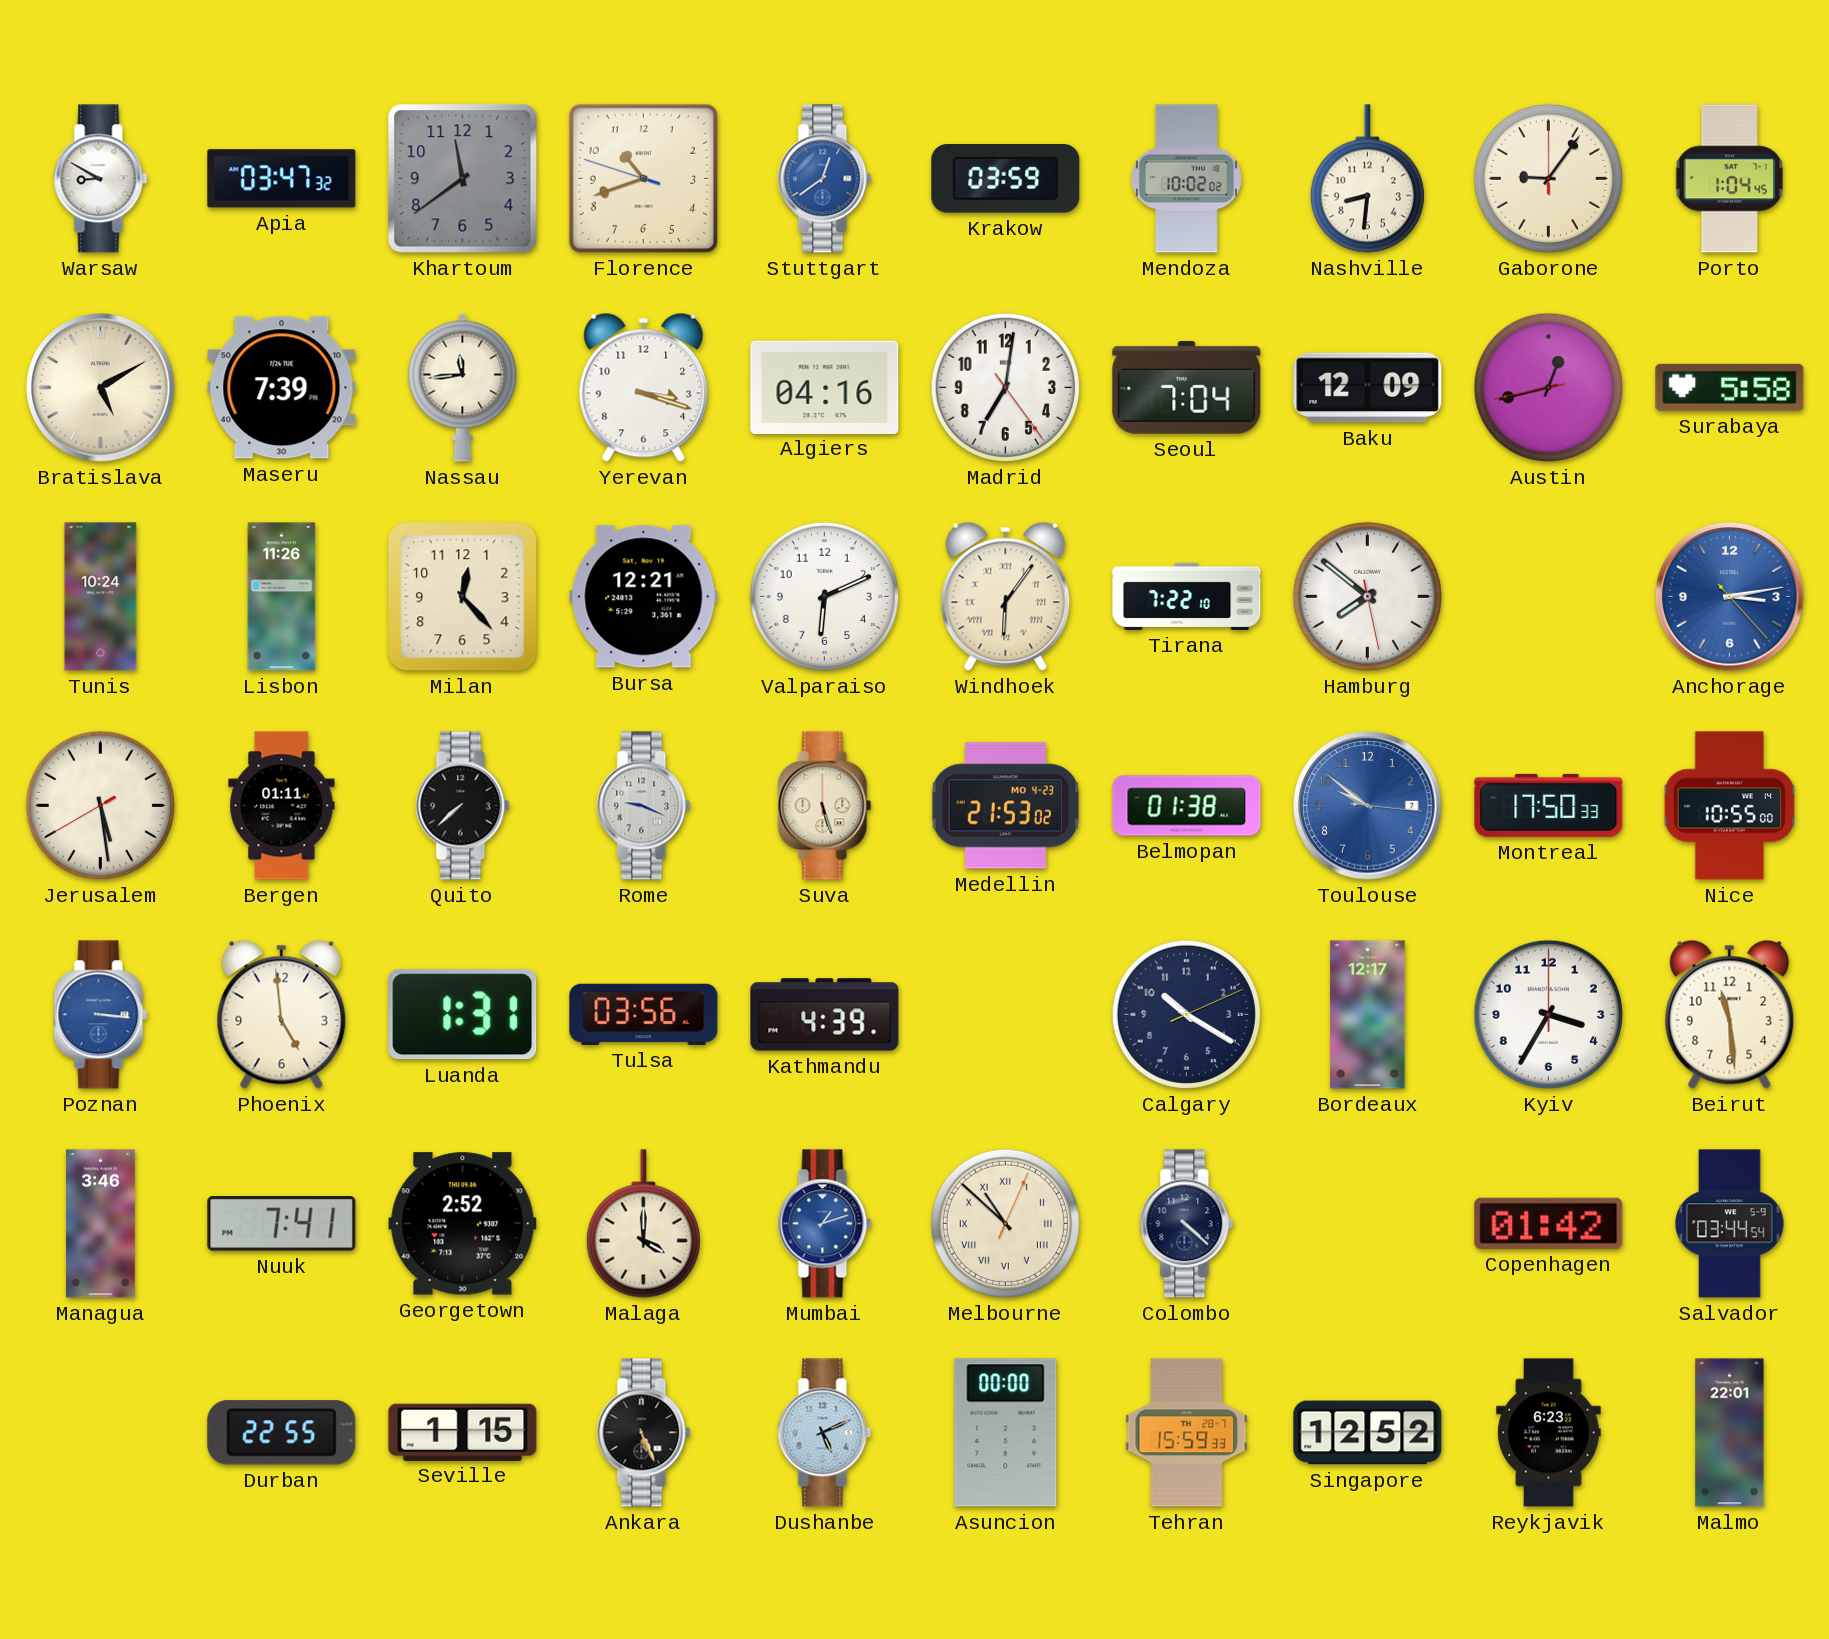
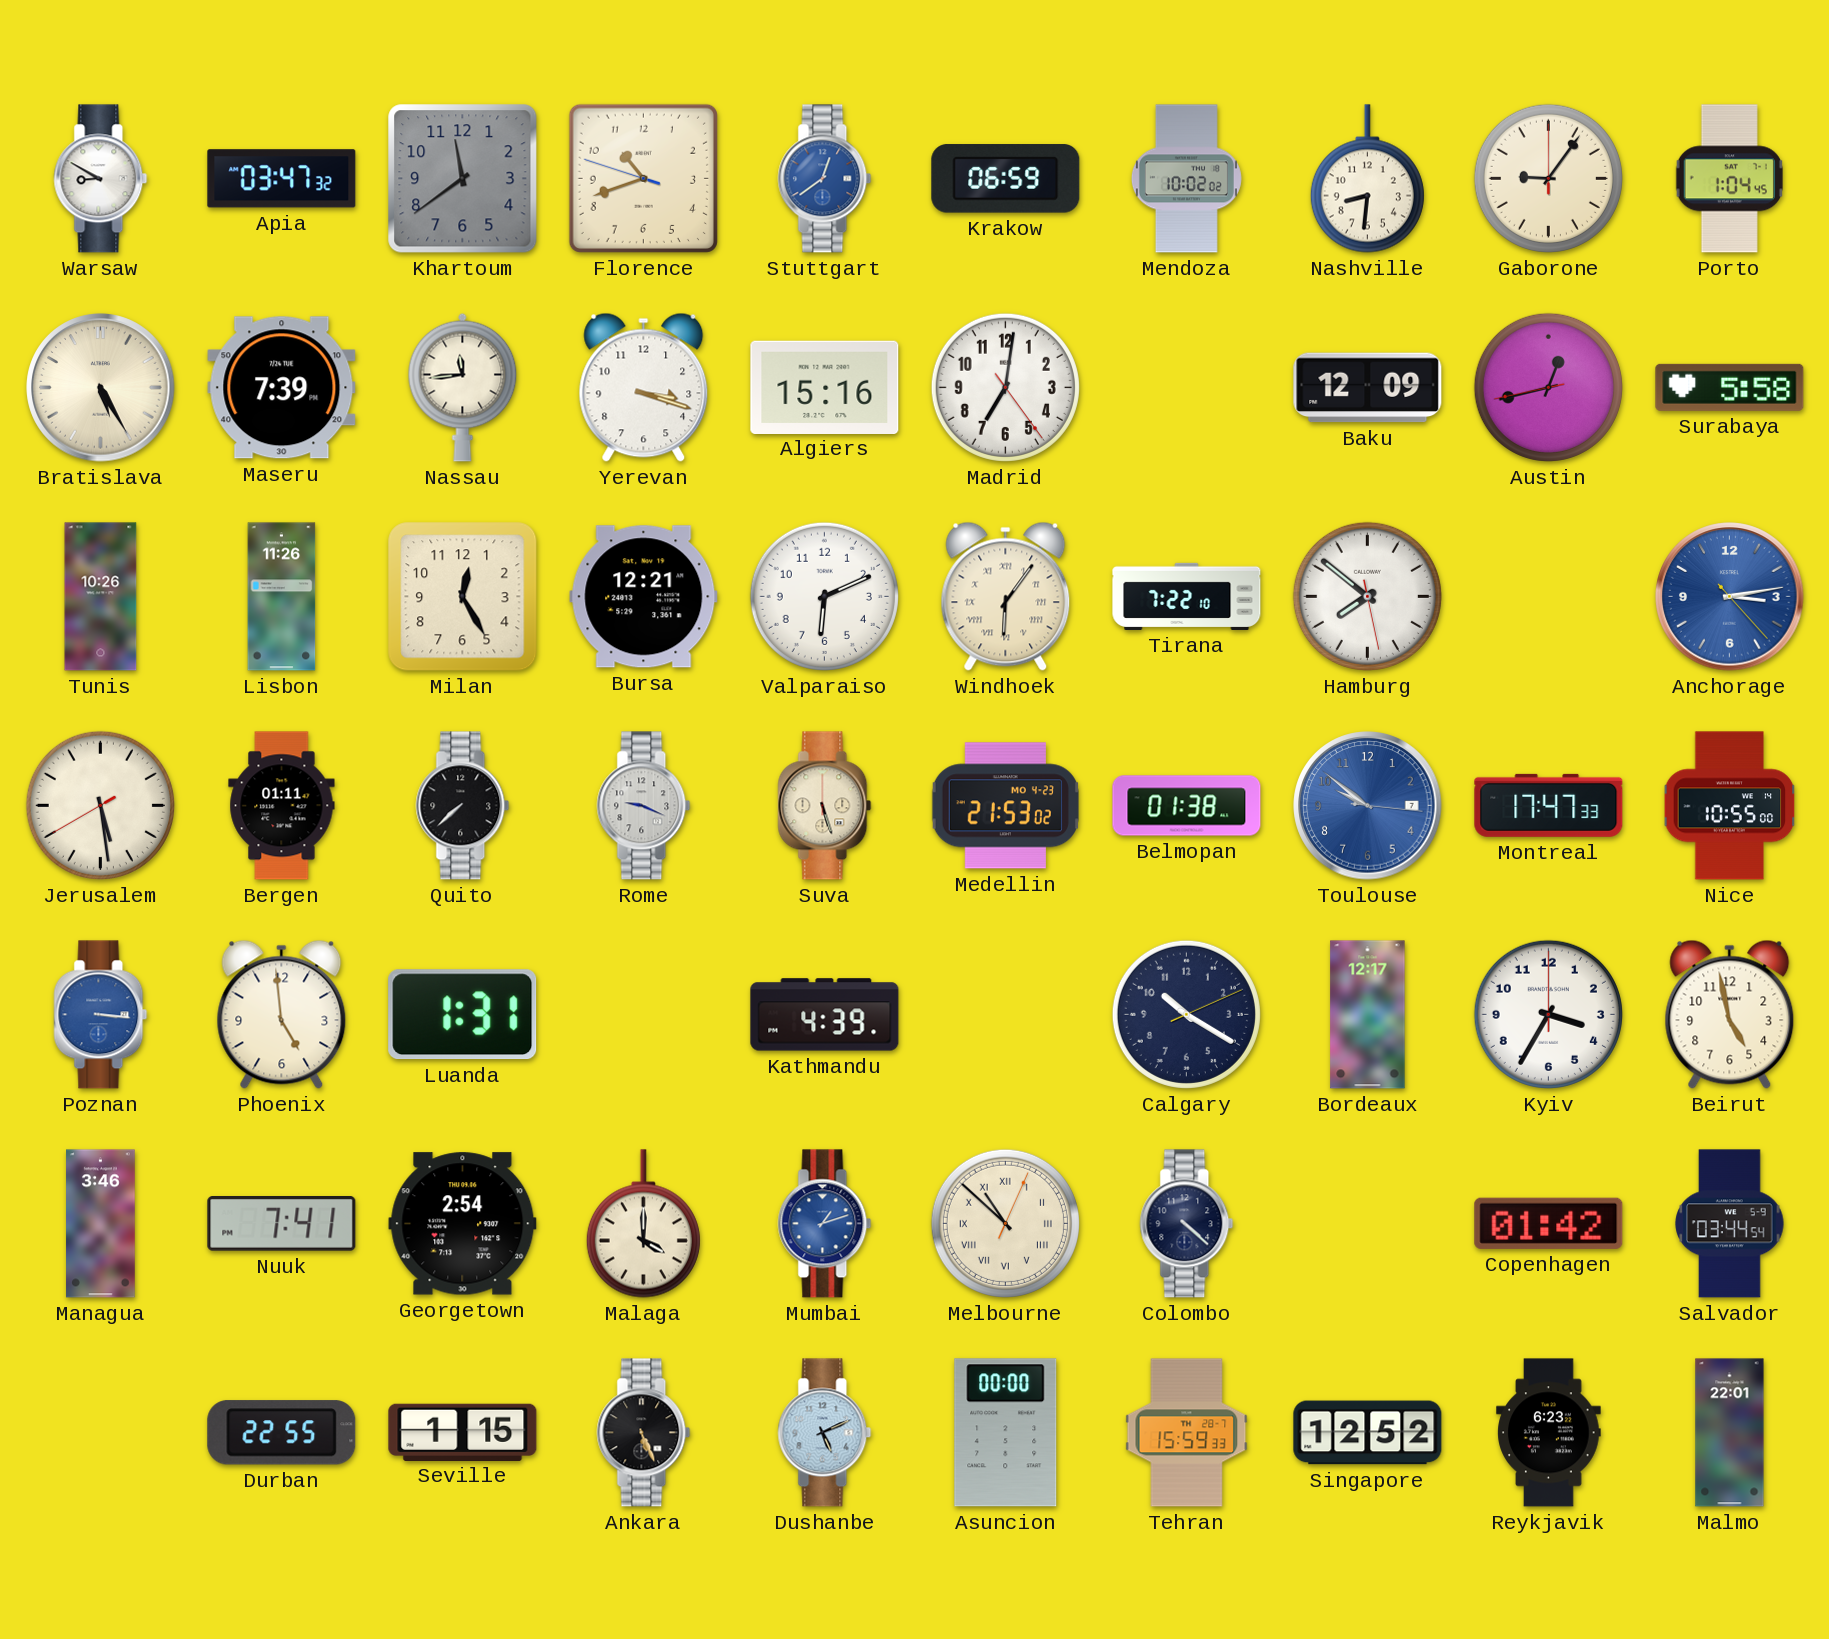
Krakow: 03:59 -> 06:59
Bratislava: 5:10 -> 5:25
Algiers: 04:16 -> 15:16
Seoul: 7:04 -> none
Tunis: 10:24 -> 10:26
Milan: 12:23 -> 12:25
Montreal: 17:50 -> 17:47
Tulsa: 03:56 -> none
Beirut: 11:29 -> 4:58
Georgetown: 2:52 -> 2:54
